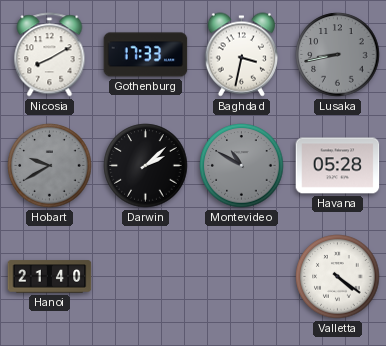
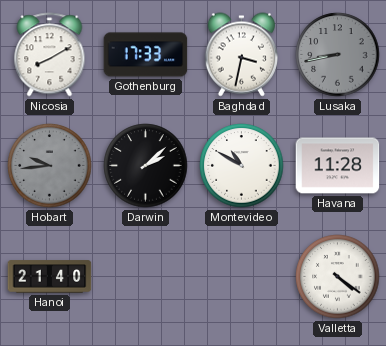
Hobart: 9:40 -> 9:44
Montevideo dial: grey -> white
Havana: 05:28 -> 11:28
